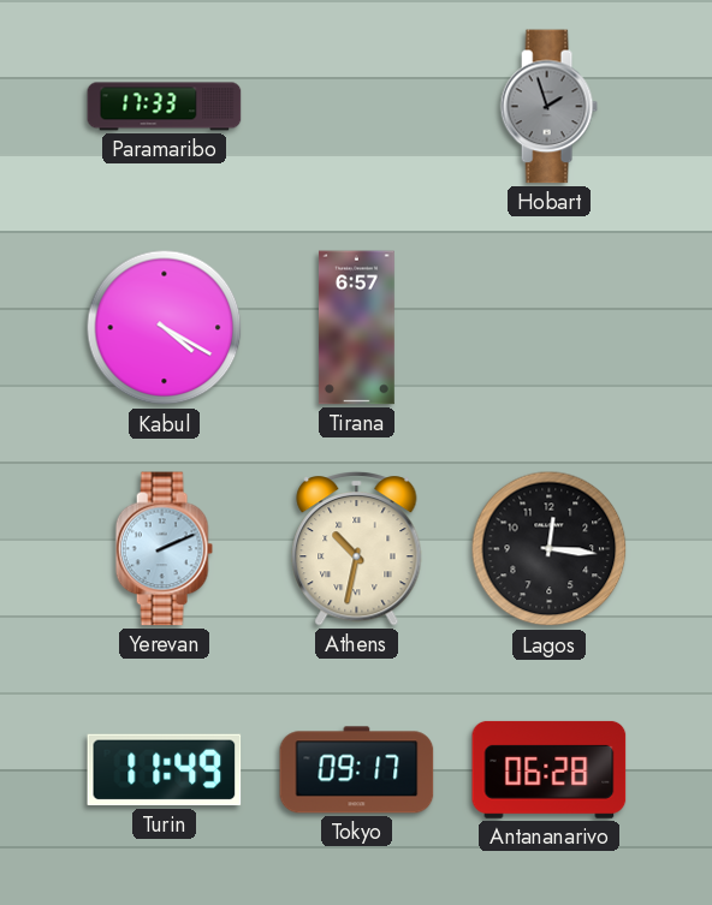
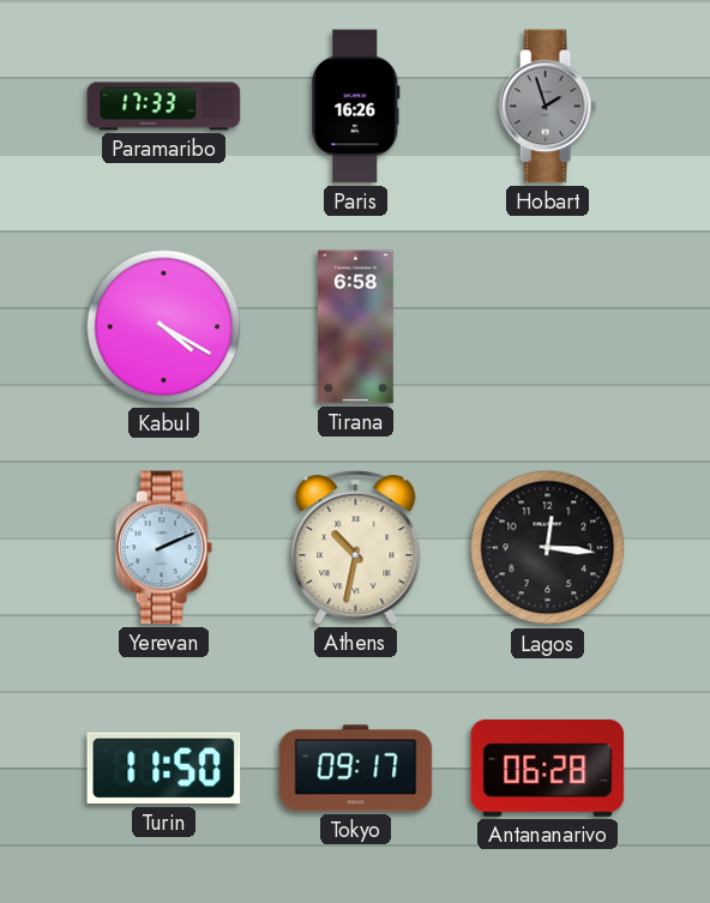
Paris: none -> 16:26
Tirana: 6:57 -> 6:58
Turin: 11:49 -> 11:50
